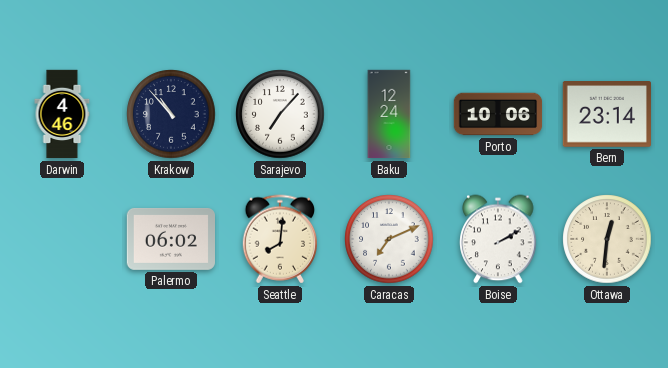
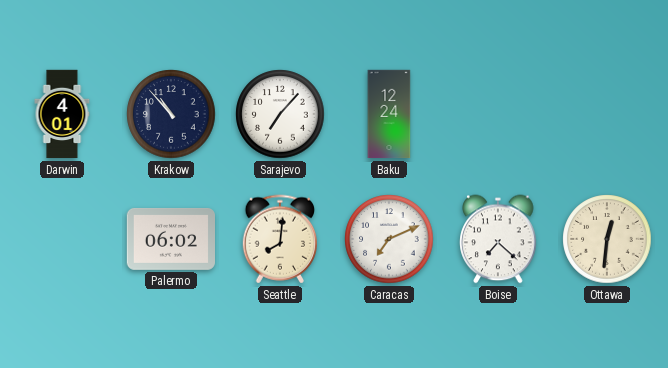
Darwin: 4:46 -> 4:01
Porto: 10:06 -> none
Bern: 23:14 -> none
Boise: 2:10 -> 7:22
